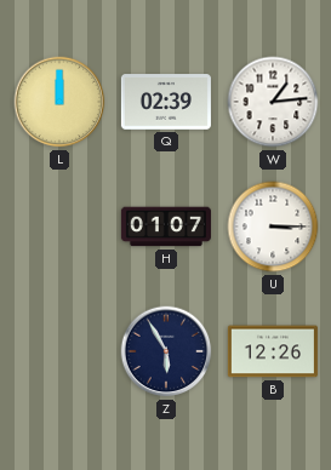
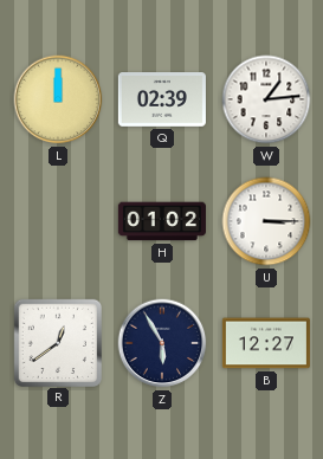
H: 01:07 -> 01:02
R: none -> 12:39
B: 12:26 -> 12:27
